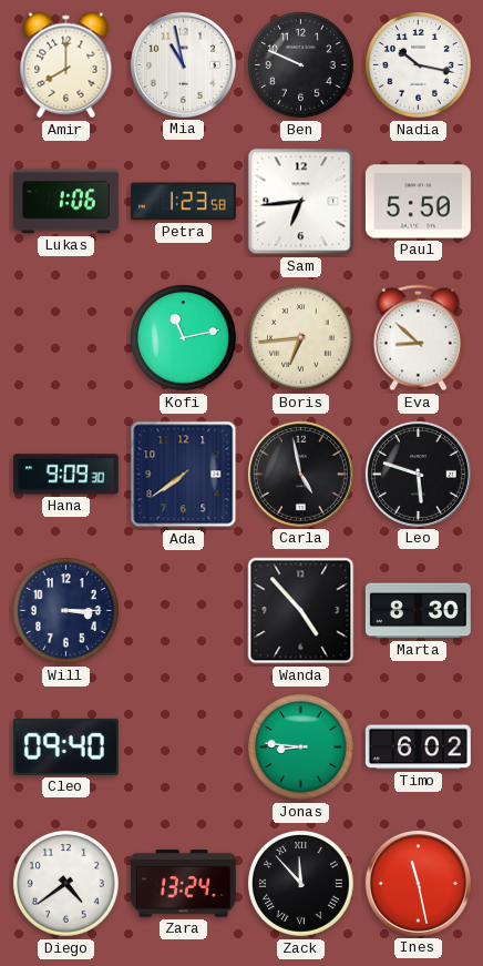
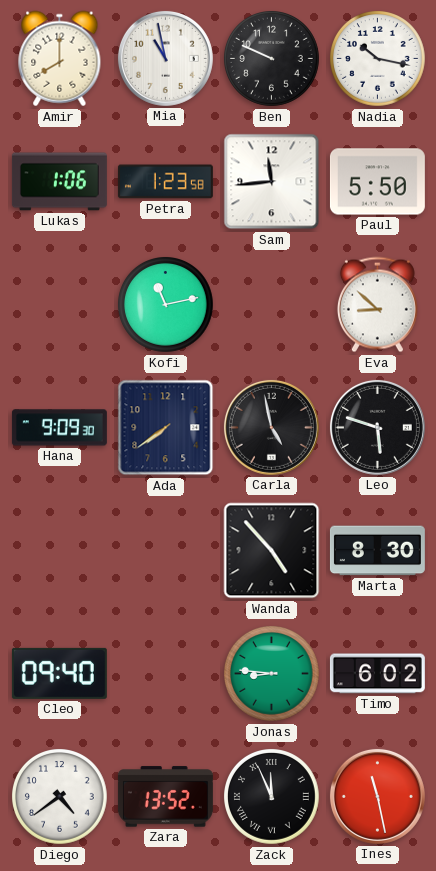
Sam: 6:44 -> 11:44
Boris: 6:44 -> none
Will: 3:15 -> none
Zara: 13:24 -> 13:52
Zack: 11:53 -> 11:56
